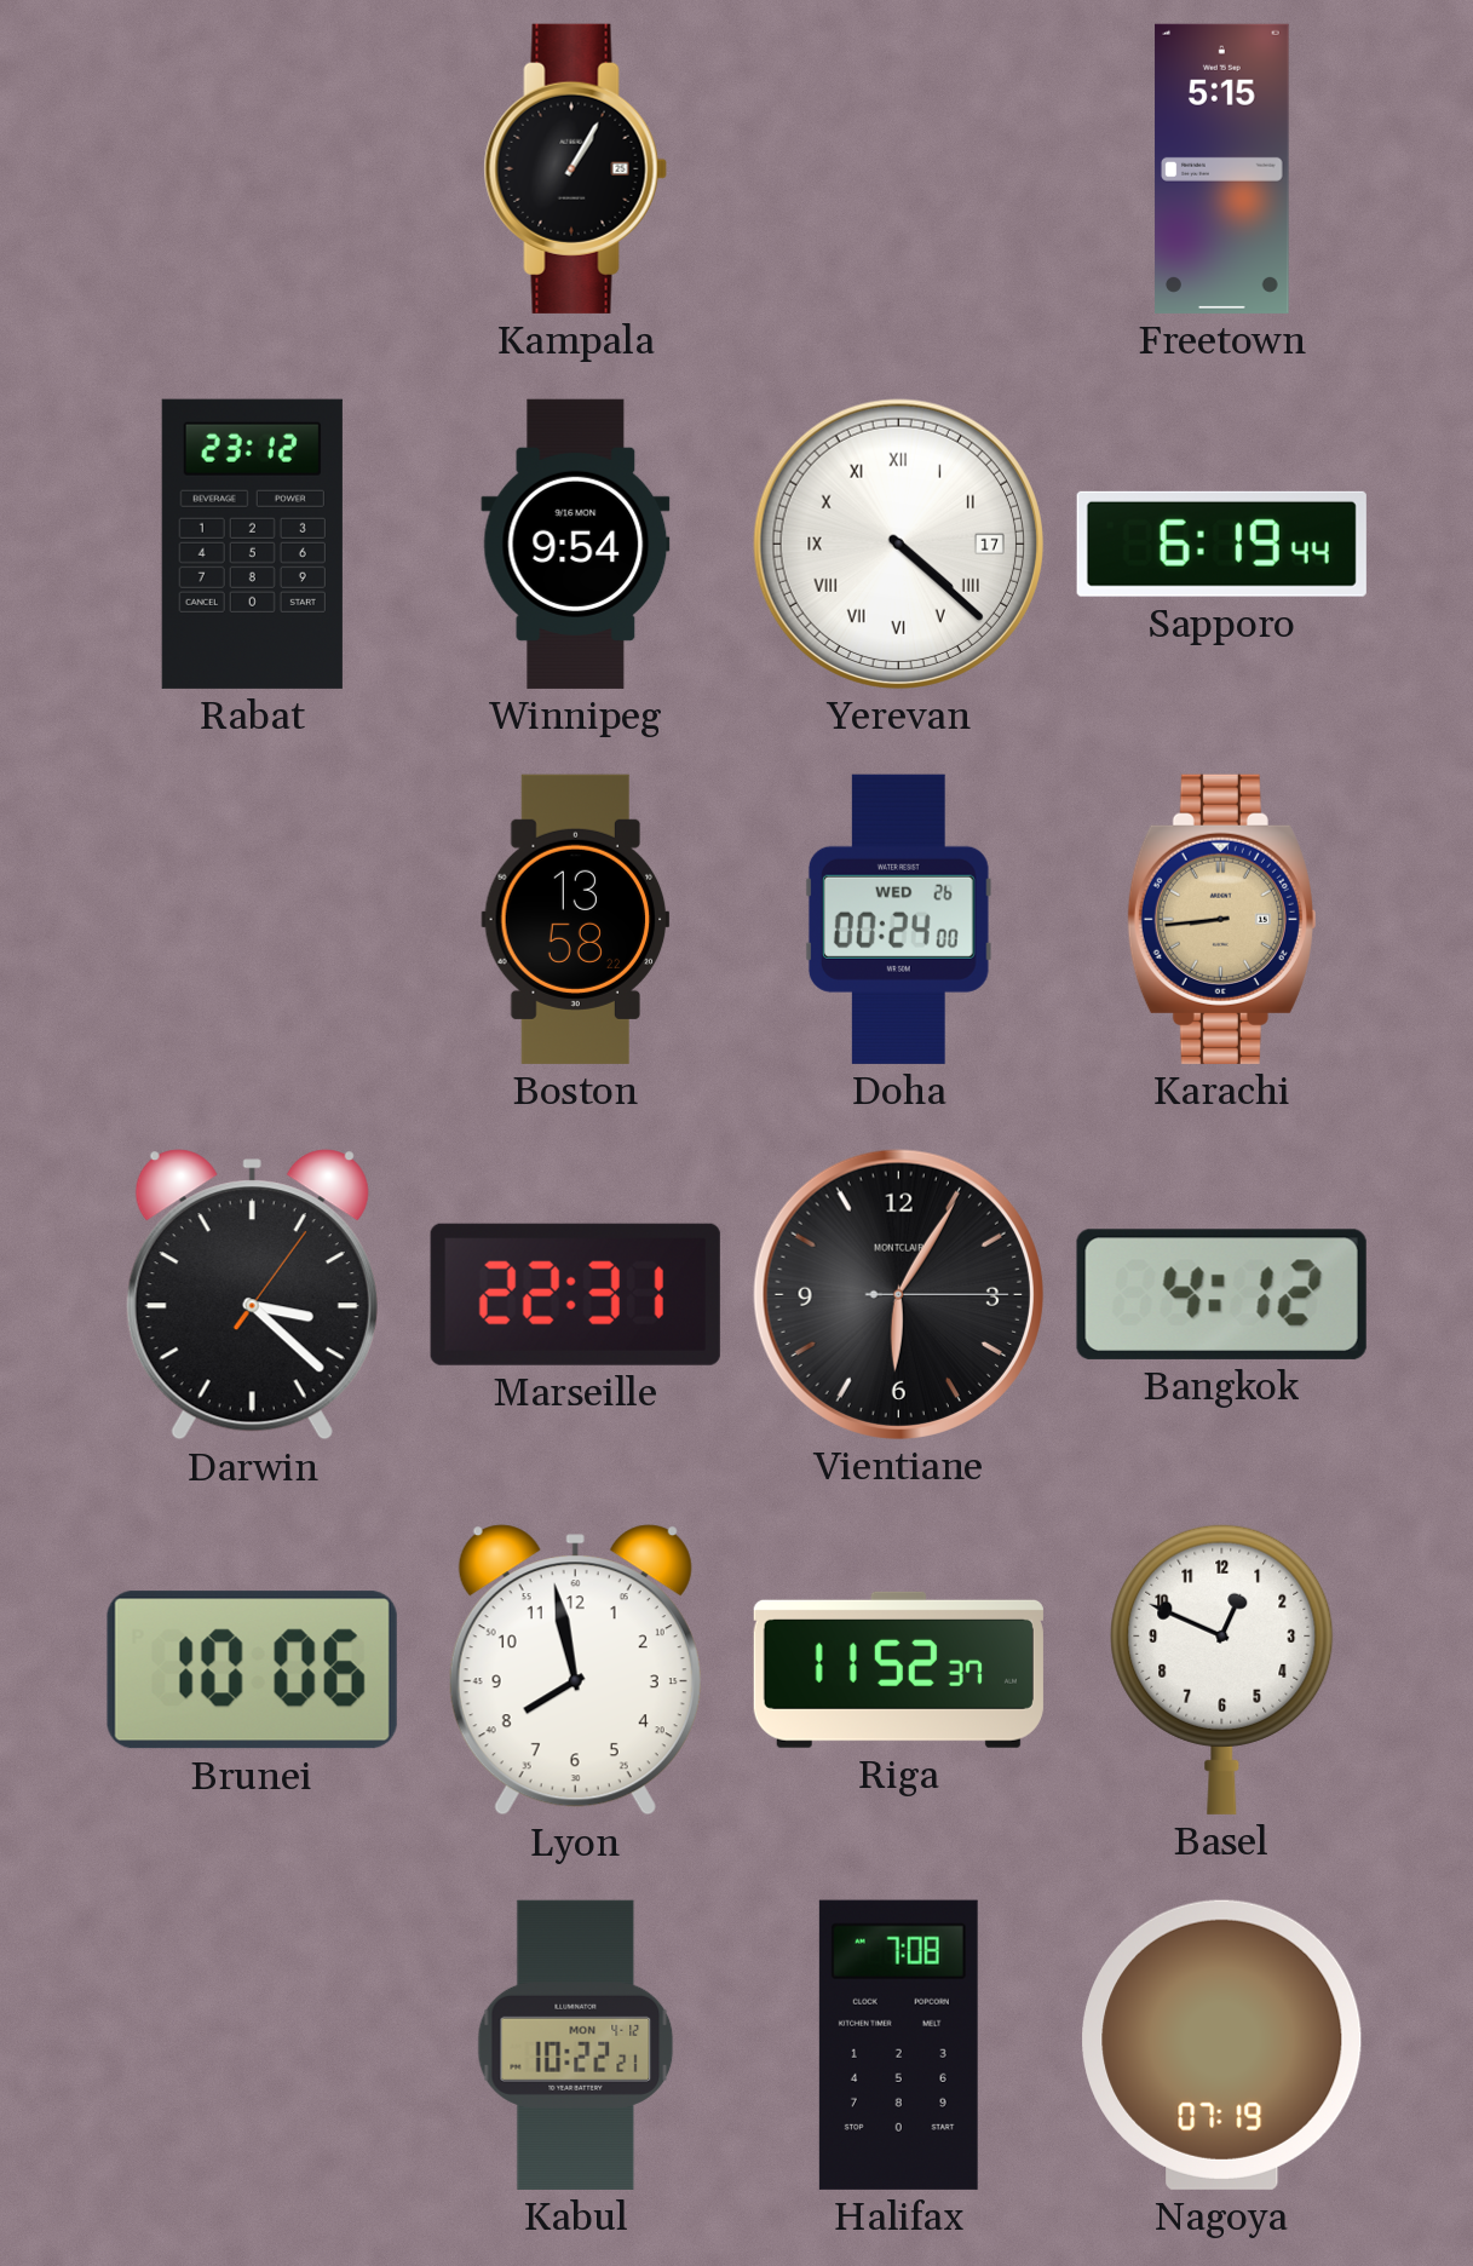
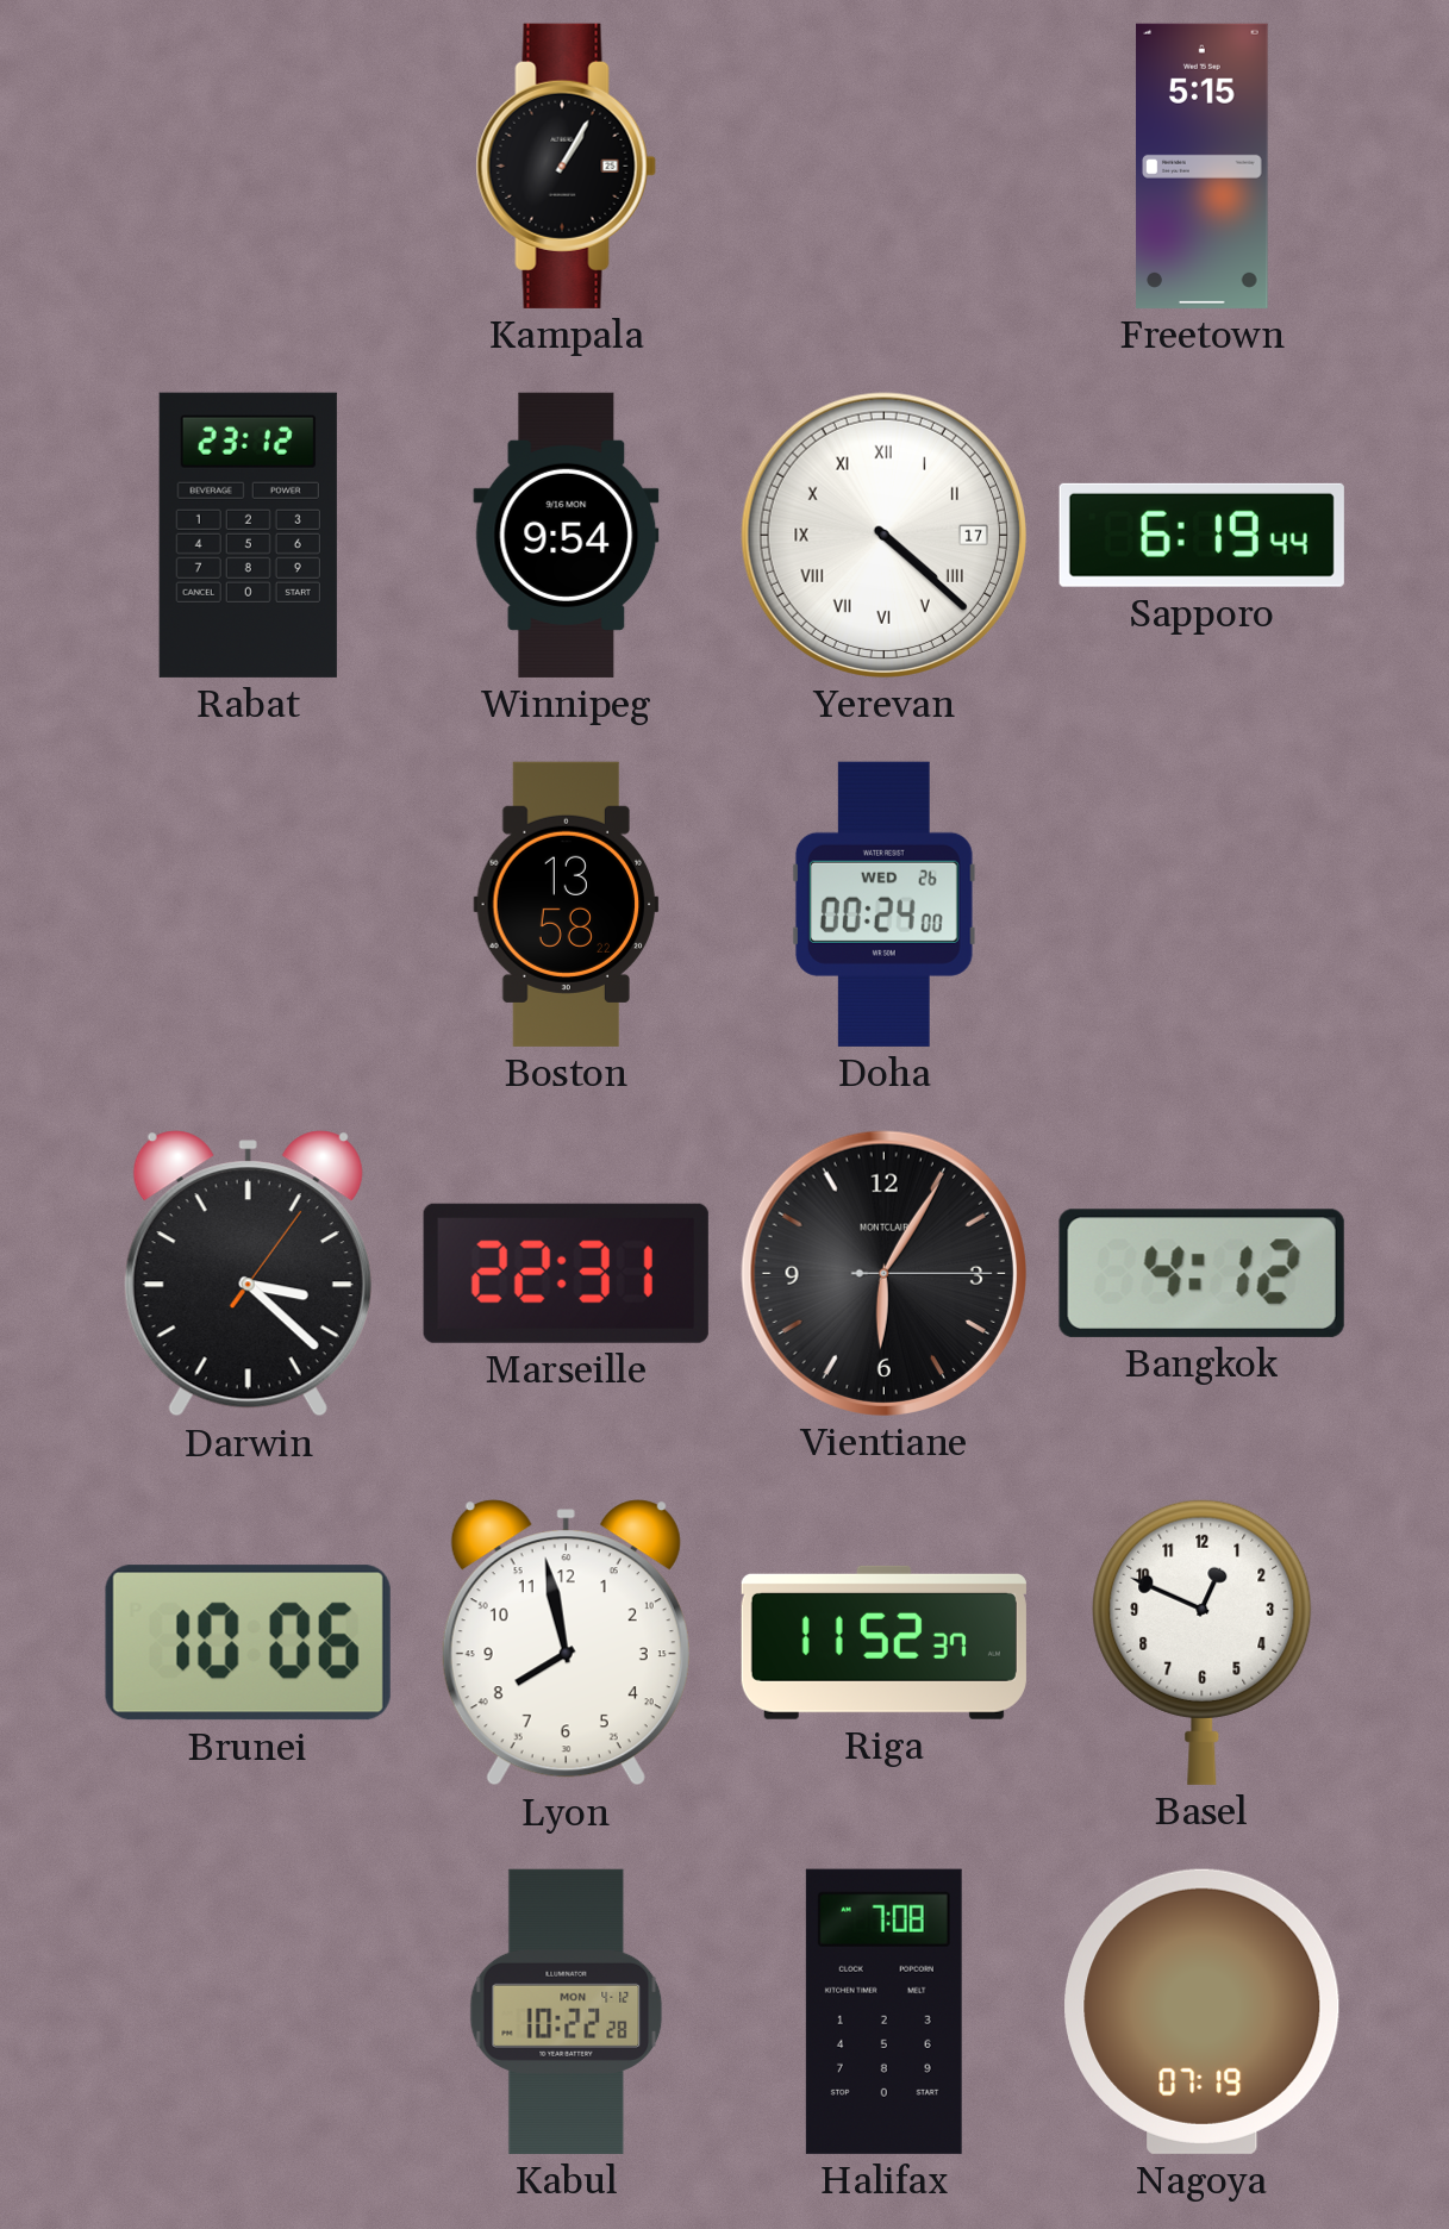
Karachi: 8:44 -> none
Kabul: 10:22:21 -> 10:22:28
